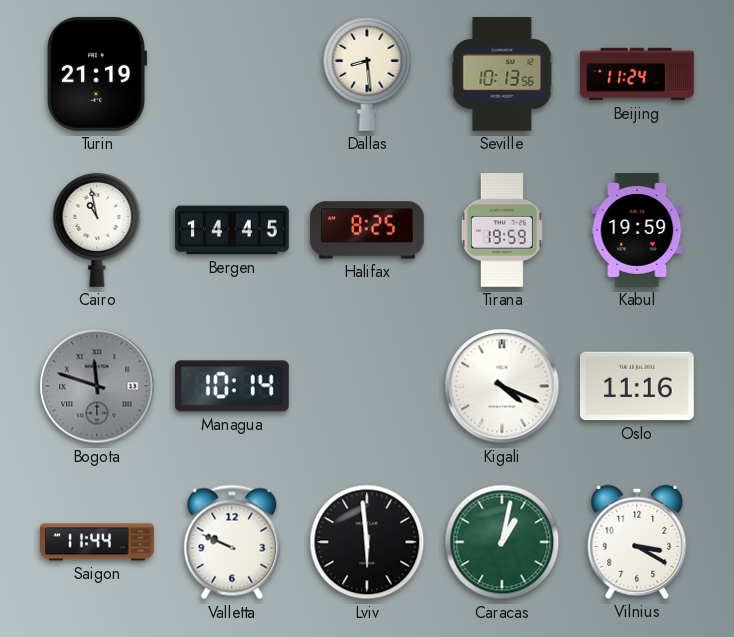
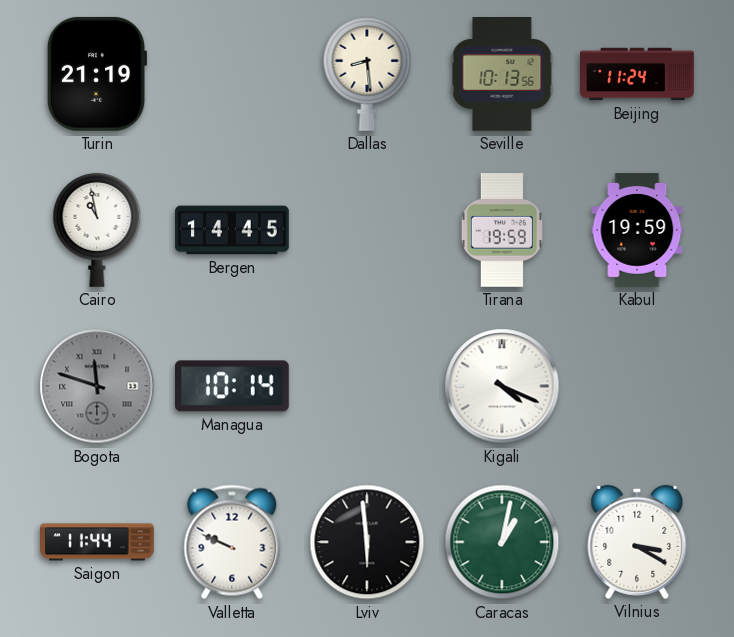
Halifax: 8:25 -> none
Oslo: 11:16 -> none
